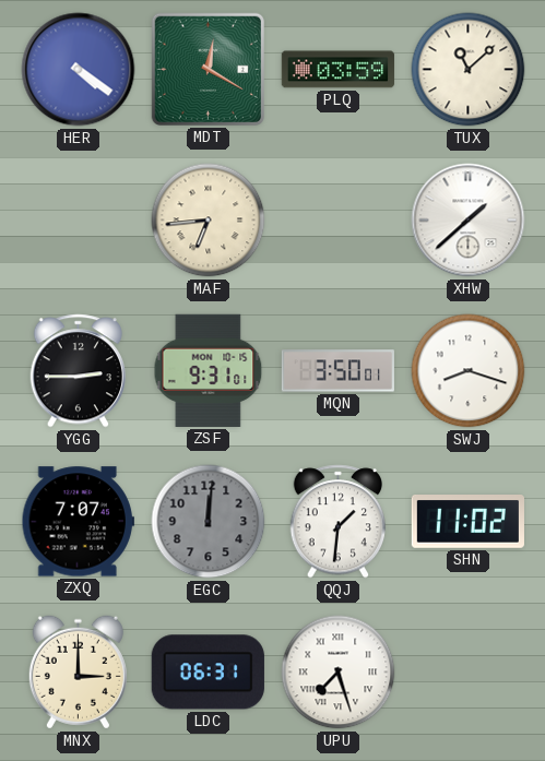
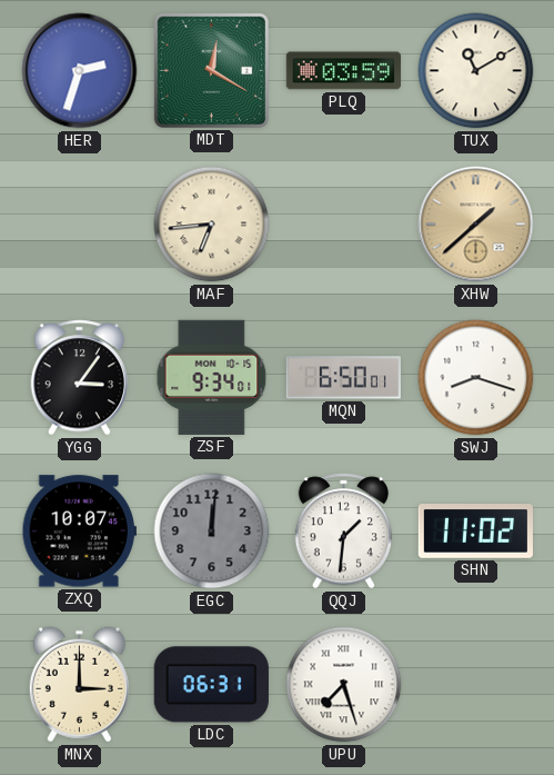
HER: 4:21 -> 2:33
TUX: 11:08 -> 11:10
XHW dial: white -> champagne
YGG: 2:45 -> 3:06
ZSF: 9:31 -> 9:34
MQN: 3:50 -> 6:50
ZXQ: 7:07 -> 10:07
